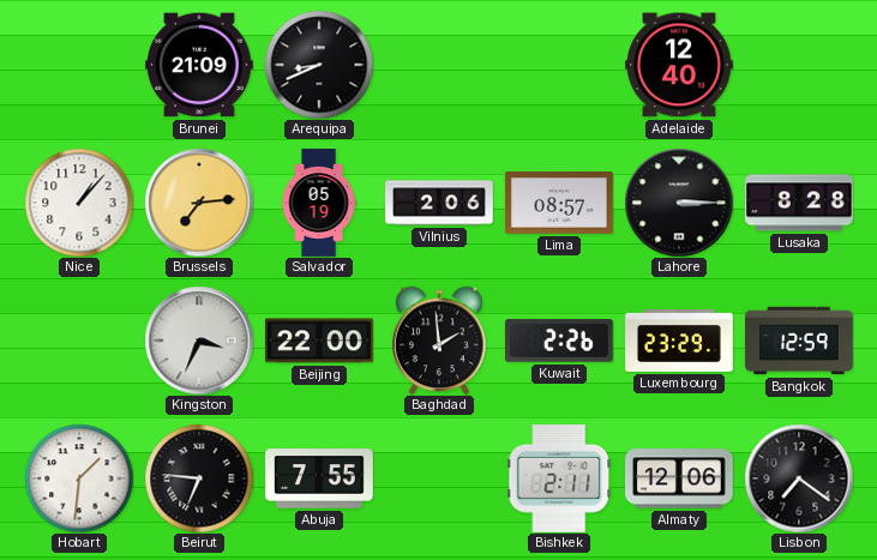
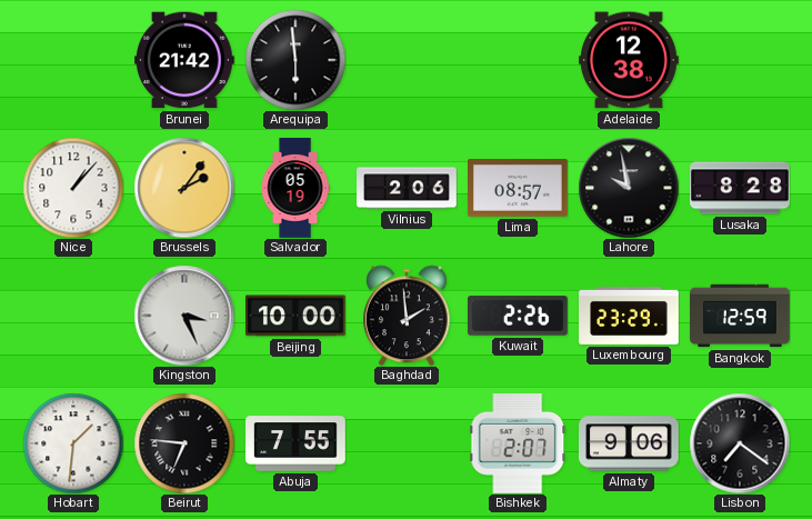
Brunei: 21:09 -> 21:42
Arequipa: 8:41 -> 5:59
Adelaide: 12:40 -> 12:38
Brussels: 7:14 -> 2:06
Lahore: 3:15 -> 9:58
Kingston: 3:34 -> 3:26
Beijing: 22:00 -> 10:00
Bishkek: 2:11 -> 2:07
Almaty: 12:06 -> 9:06
